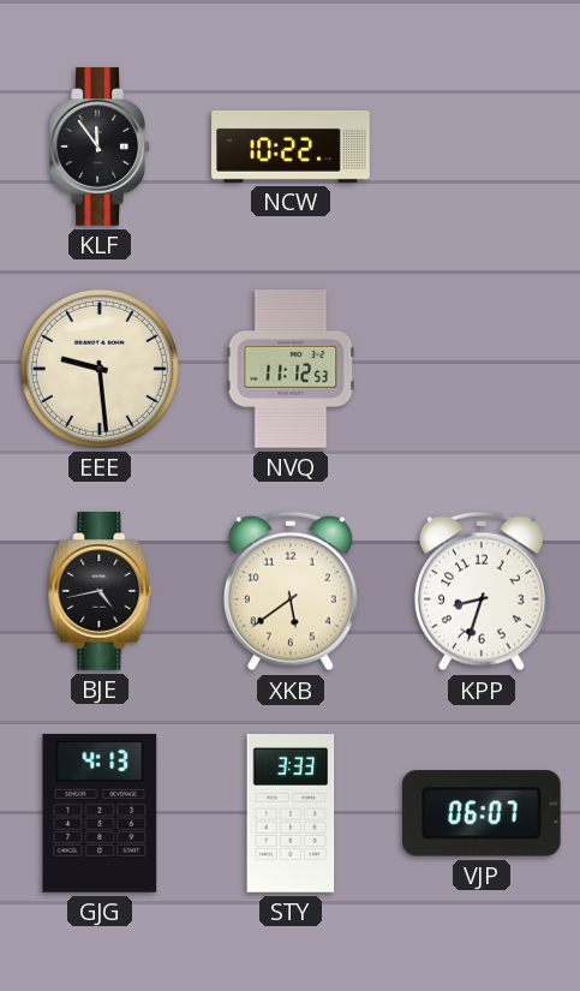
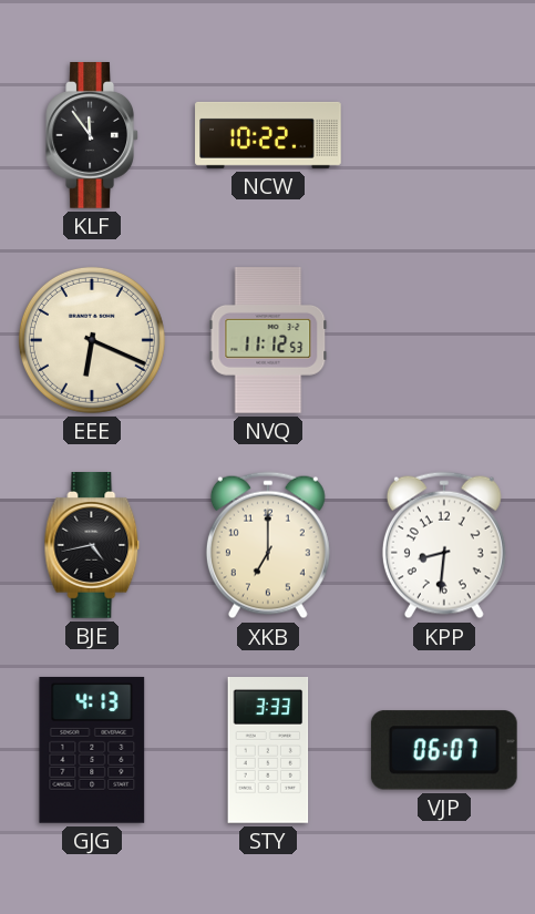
EEE: 9:29 -> 6:19
XKB: 5:39 -> 7:00
KPP: 8:33 -> 8:31
